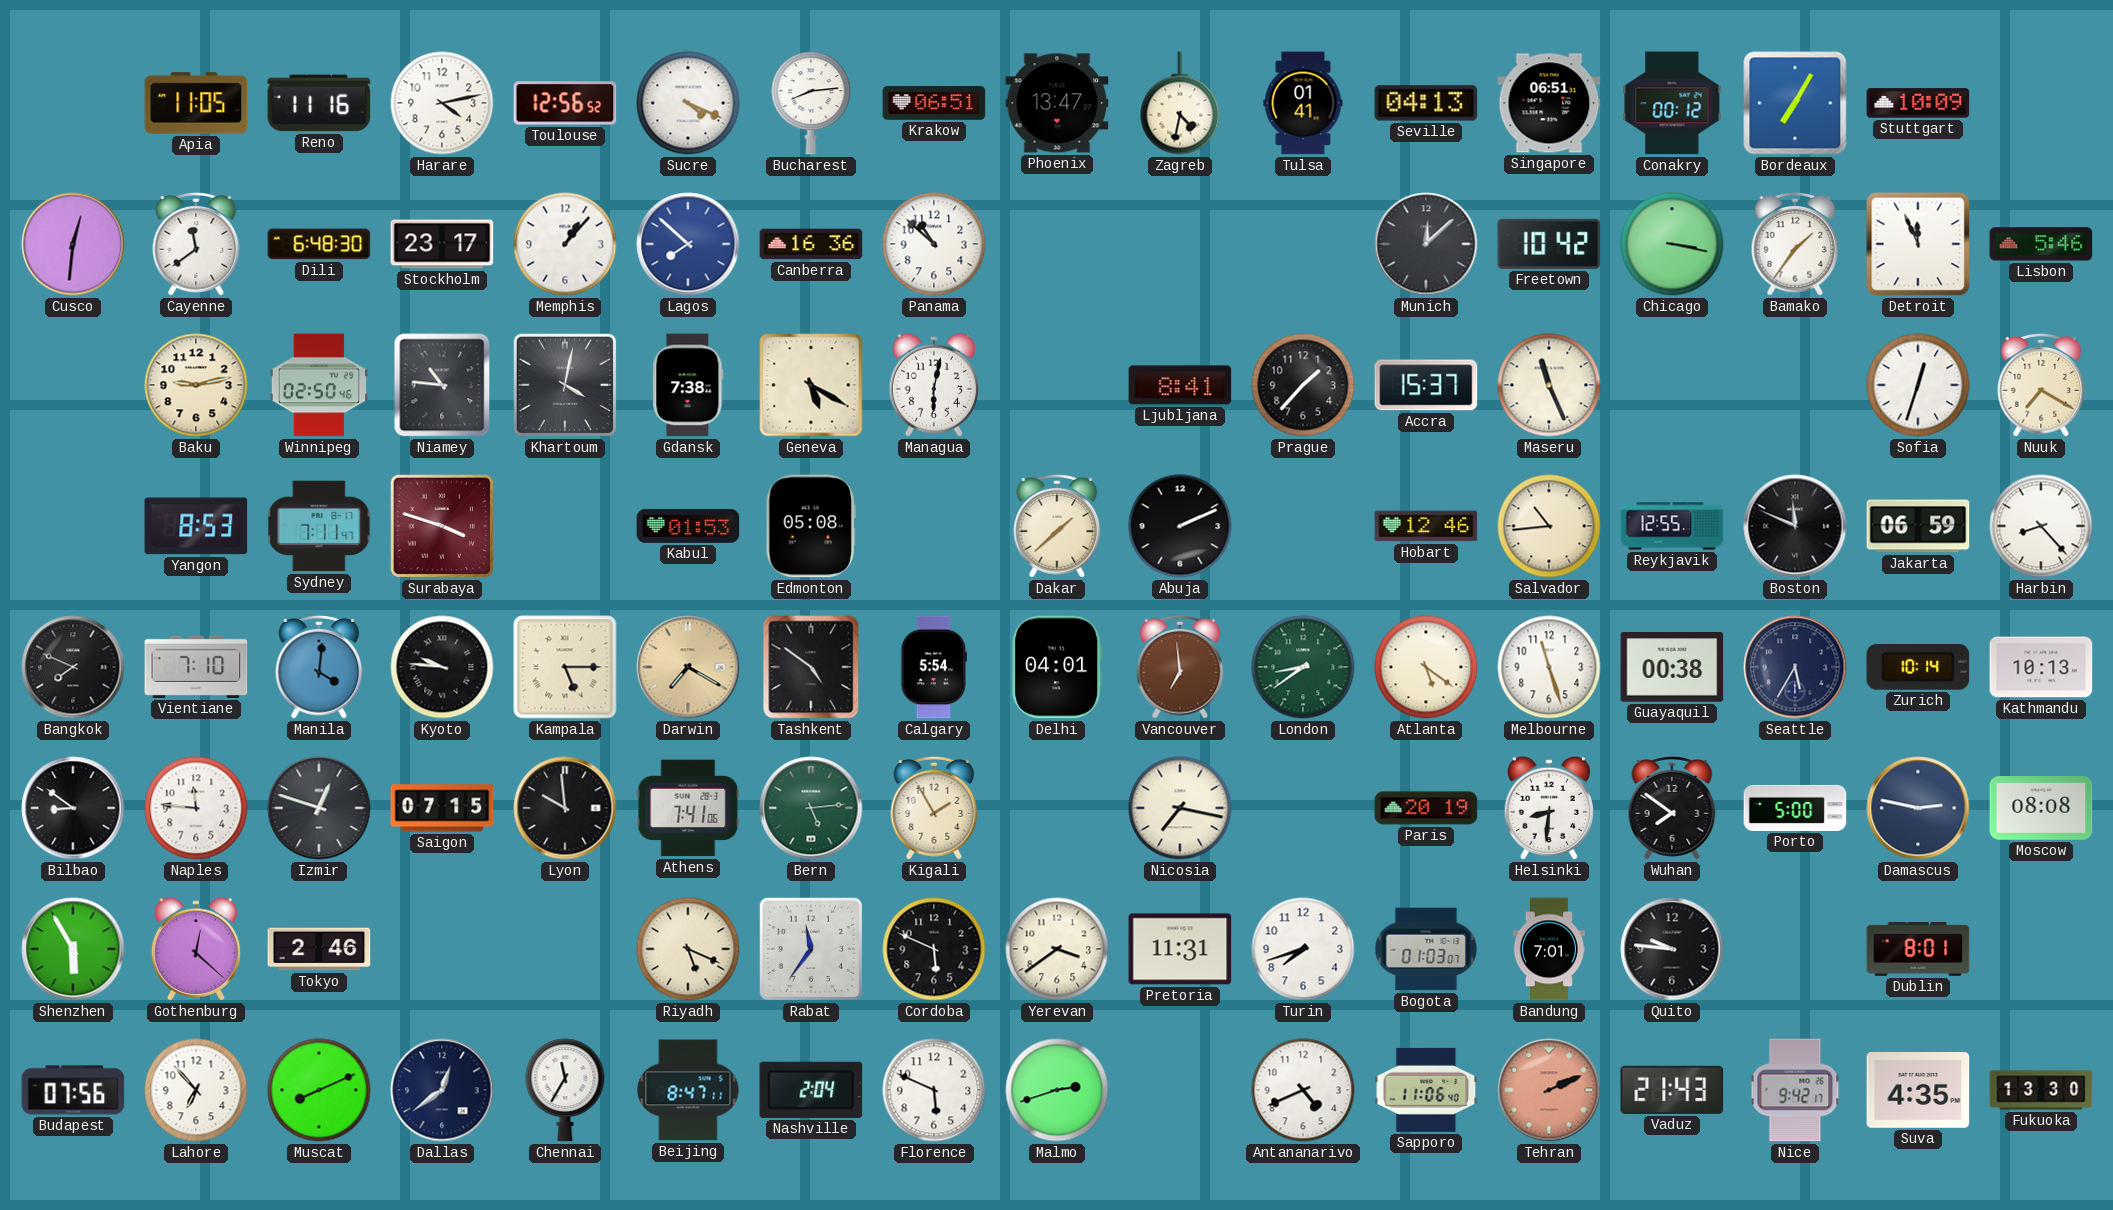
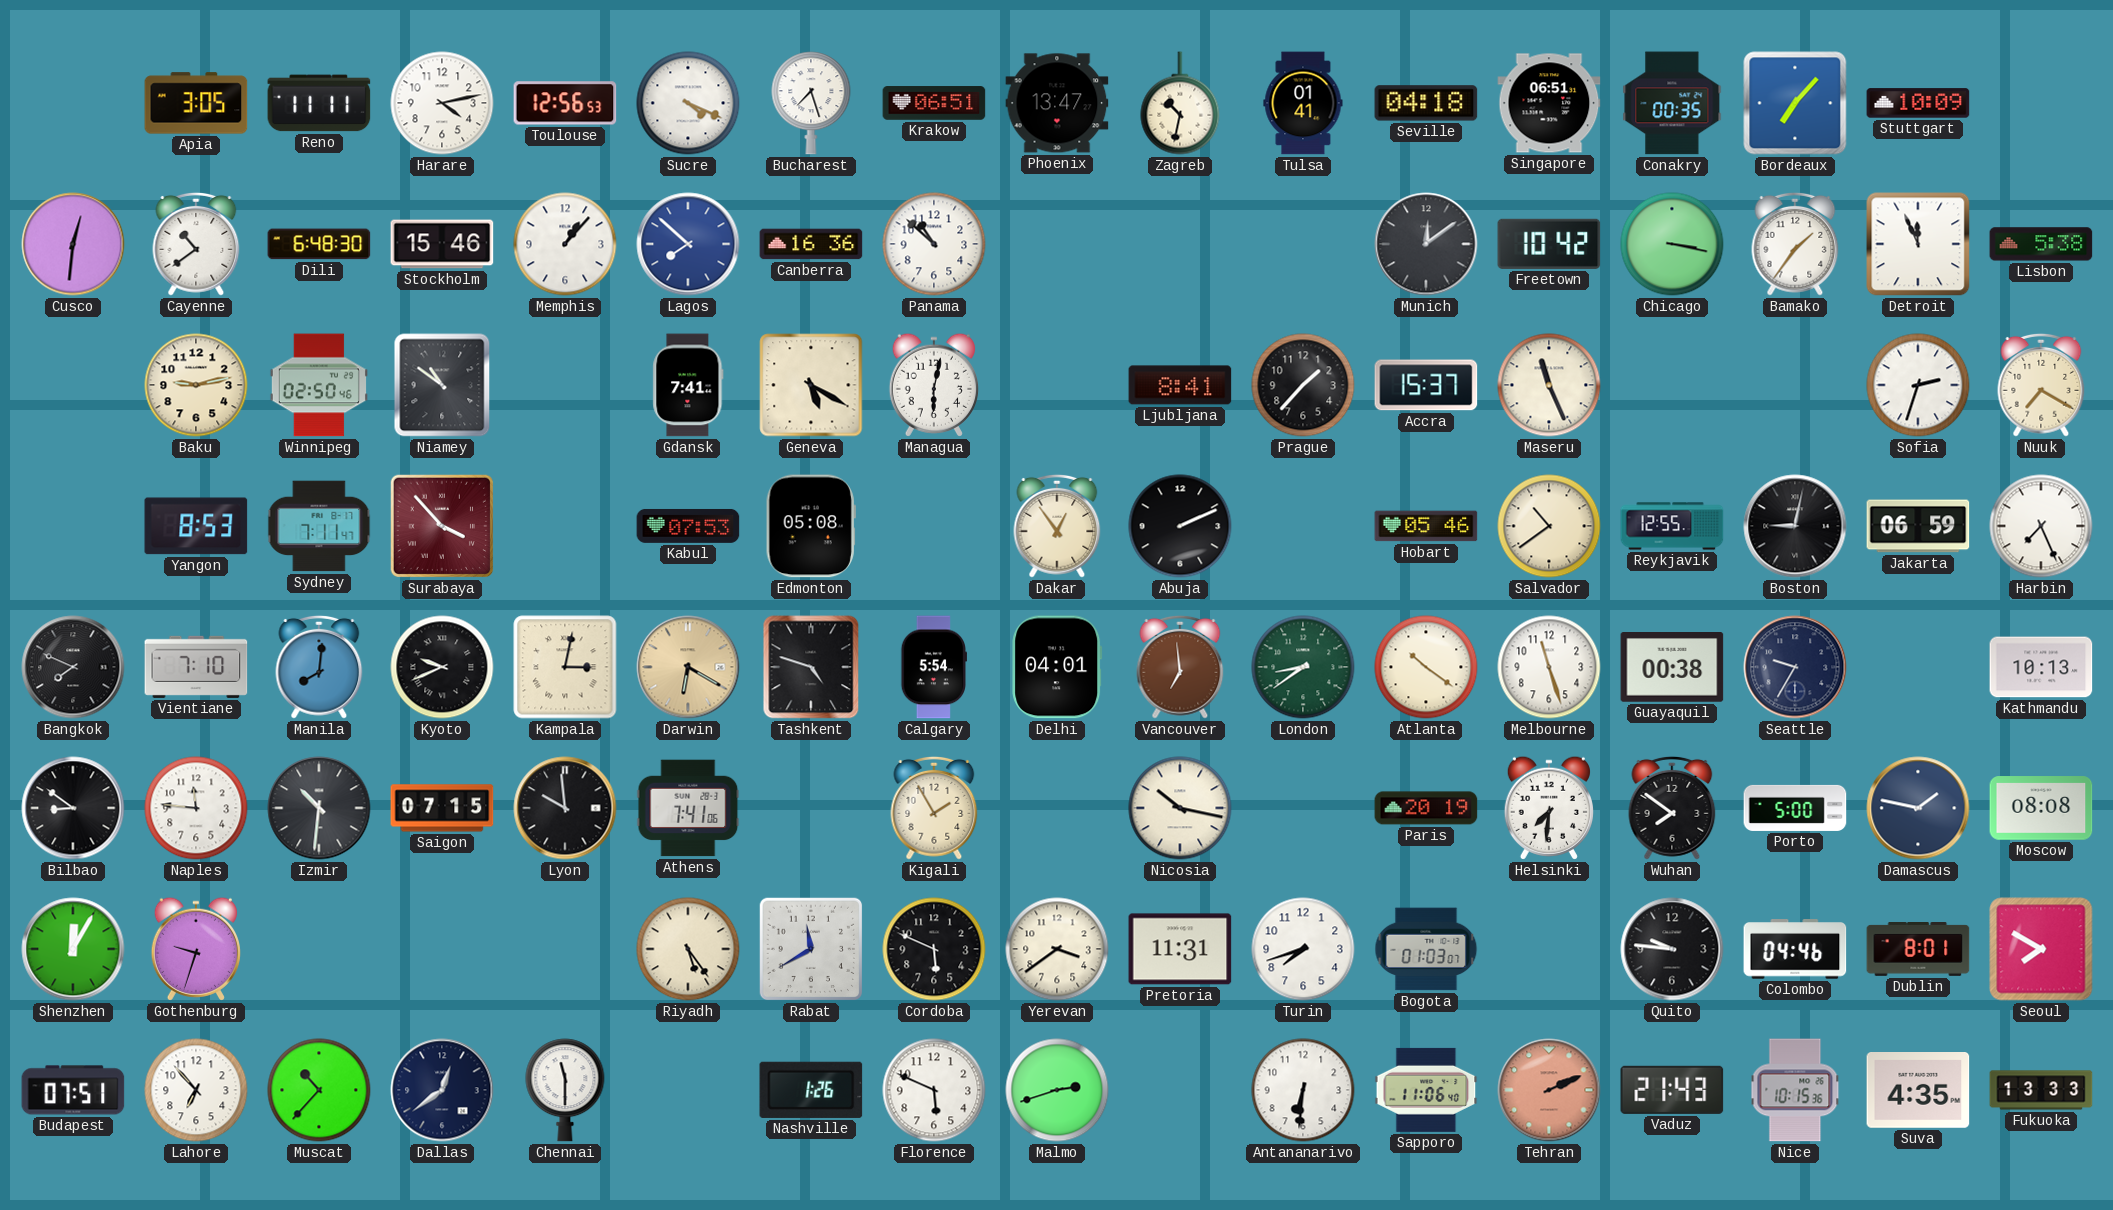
Apia: 11:05 -> 3:05
Reno: 11:16 -> 11:11
Toulouse: 12:56:52 -> 12:56:53
Bucharest: 8:14 -> 7:27
Zagreb: 4:32 -> 10:32
Seville: 04:13 -> 04:18
Conakry: 00:12 -> 00:35
Bordeaux: 7:05 -> 7:07
Cayenne: 11:39 -> 10:39
Stockholm: 23:17 -> 15:46
Munich: 12:08 -> 12:09
Lisbon: 5:46 -> 5:38
Niamey: 10:46 -> 10:51
Khartoum: 4:02 -> none
Gdansk: 7:38 -> 7:41
Sofia: 12:33 -> 2:33
Surabaya: 3:48 -> 3:53
Kabul: 01:53 -> 07:53
Dakar: 1:38 -> 12:54
Hobart: 12:46 -> 05:46
Salvador: 10:44 -> 10:39
Boston: 11:49 -> 9:02
Harbin: 8:23 -> 7:26
Manila: 4:01 -> 8:01
Kyoto: 9:46 -> 9:41
Kampala: 5:15 -> 3:02
Darwin: 7:20 -> 6:20
Tashkent: 4:51 -> 4:48
Atlanta: 5:21 -> 10:21
Seattle: 5:35 -> 9:35
Zurich: 10:14 -> none
Izmir: 12:48 -> 10:31
Bern: 5:14 -> none
Nicosia: 7:17 -> 10:17
Helsinki: 8:31 -> 7:31
Damascus: 2:47 -> 1:47
Shenzhen: 5:55 -> 12:05
Gothenburg: 12:22 -> 9:33
Tokyo: 2:46 -> none
Riyadh: 5:19 -> 5:24
Rabat: 11:36 -> 11:40
Bandung: 7:01 -> none
Colombo: none -> 04:46
Seoul: none -> 7:50
Budapest: 07:56 -> 07:51
Muscat: 8:11 -> 10:37
Chennai: 11:35 -> 11:30
Beijing: 8:47 -> none
Nashville: 2:04 -> 1:26
Antananarivo: 4:41 -> 6:31
Nice: 9:42 -> 10:15
Fukuoka: 13:30 -> 13:33
